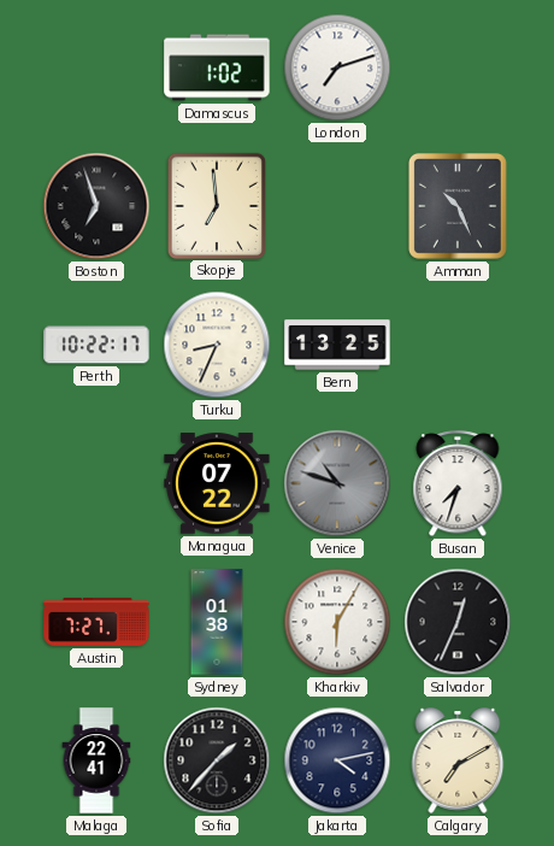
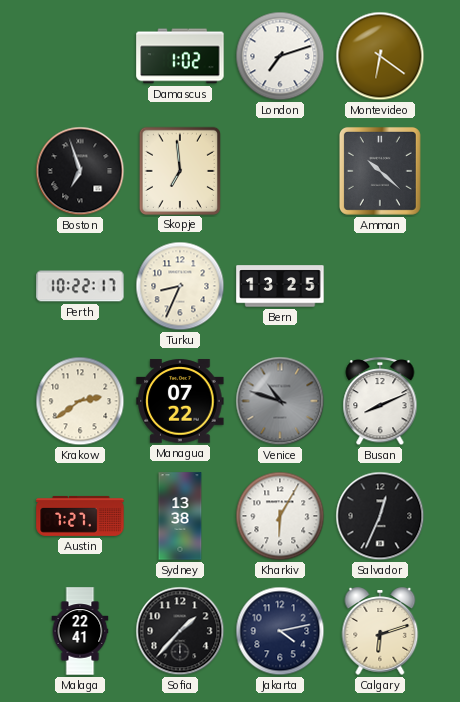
Montevideo: none -> 6:21
Amman: 10:26 -> 10:22
Krakow: none -> 2:39
Busan: 7:33 -> 8:11
Sydney: 01:38 -> 13:38
Calgary: 7:10 -> 6:12
